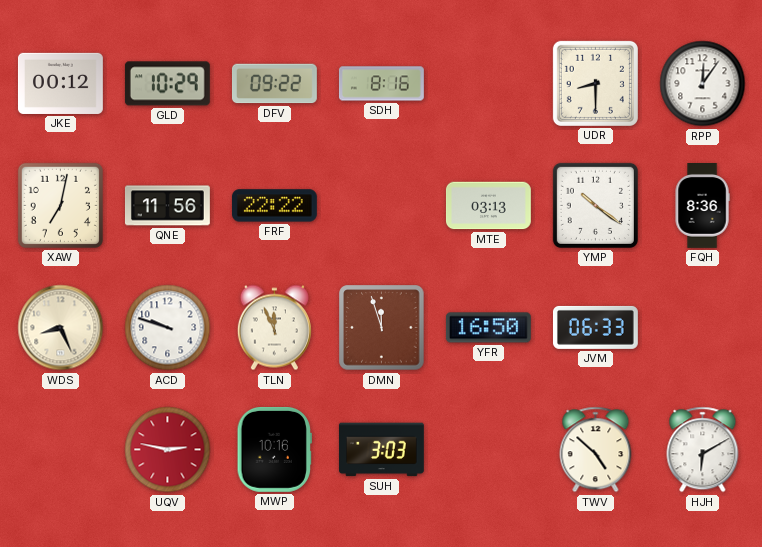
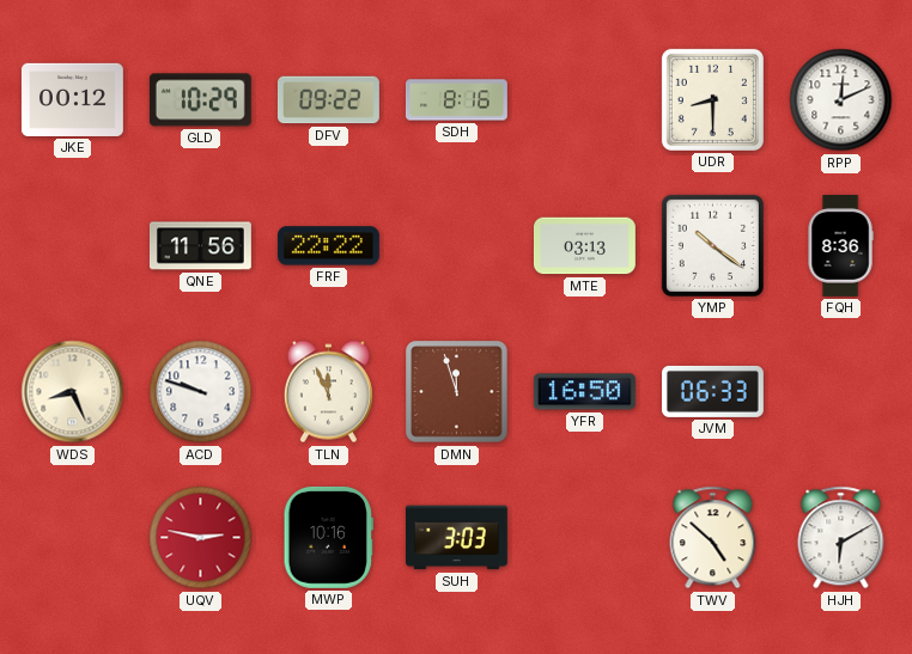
RPP: 12:06 -> 12:11
XAW: 7:02 -> none
